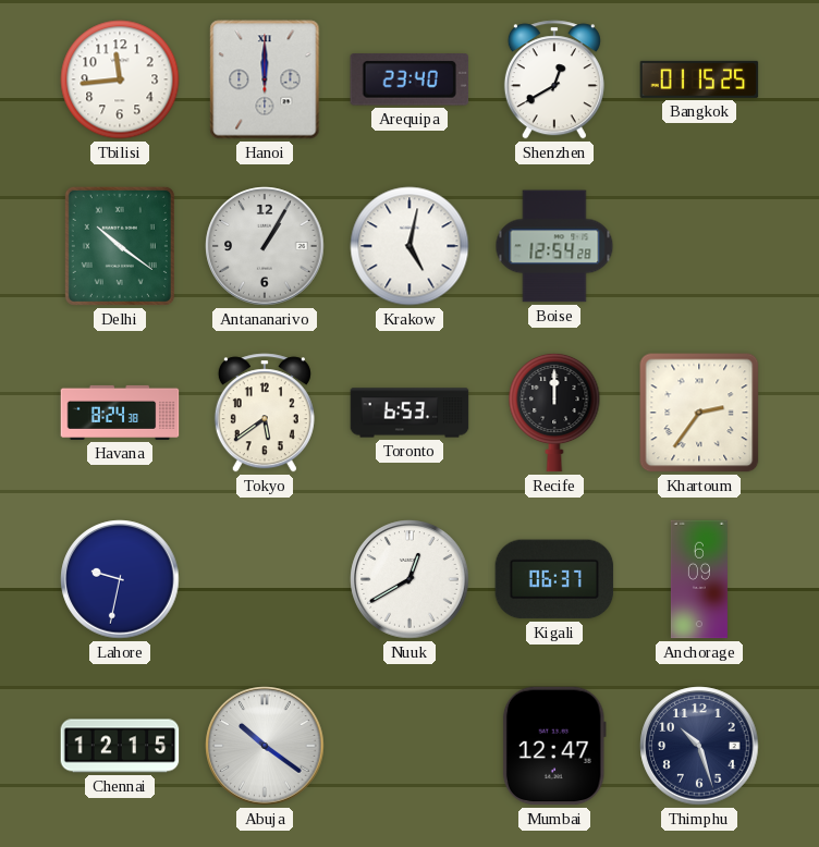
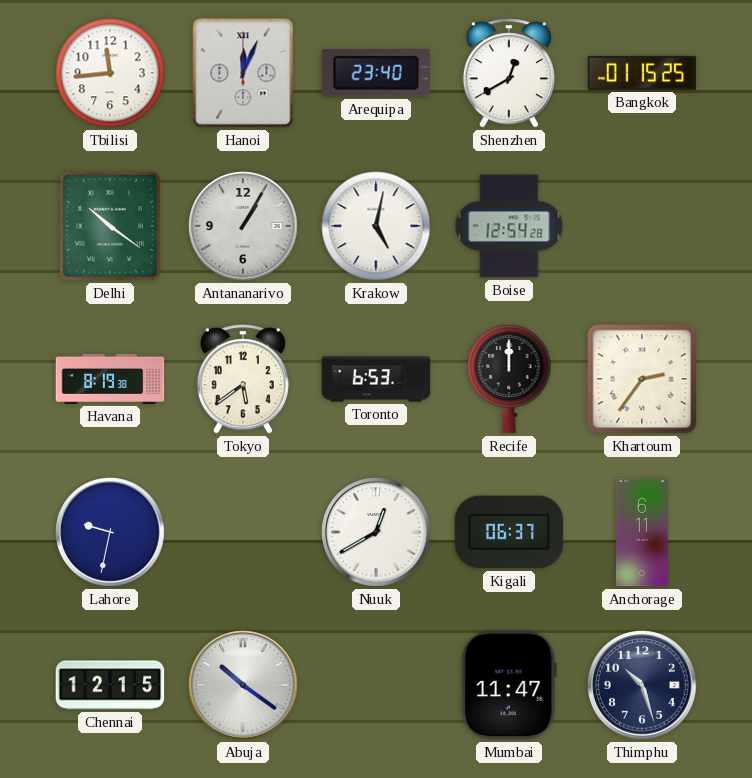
Hanoi: 12:00 -> 12:04
Havana: 8:24 -> 8:19
Anchorage: 6:09 -> 6:11
Mumbai: 12:47 -> 11:47
